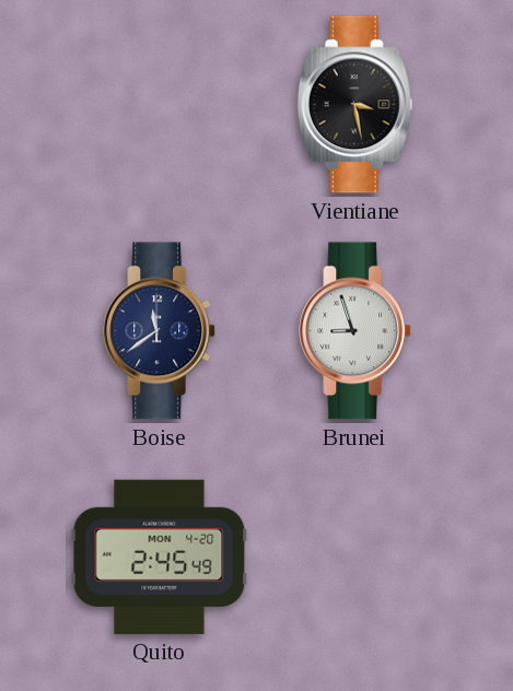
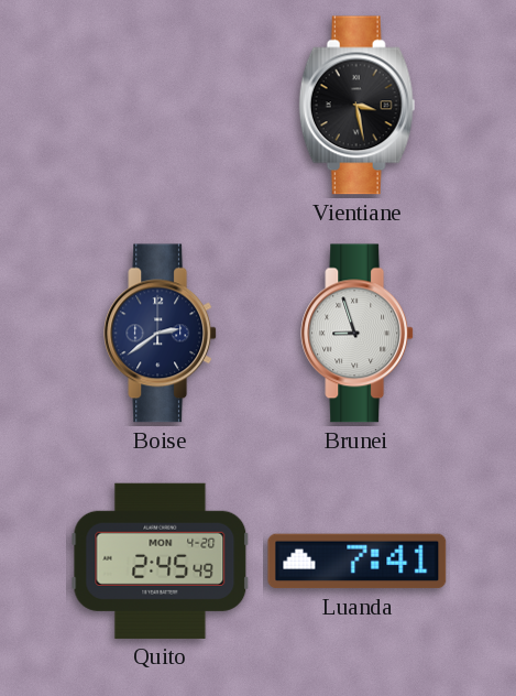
Boise: 11:39 -> 2:39
Luanda: none -> 7:41
